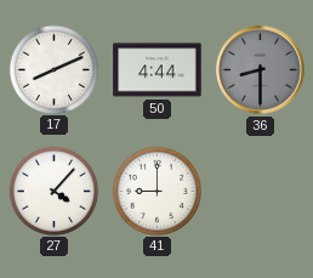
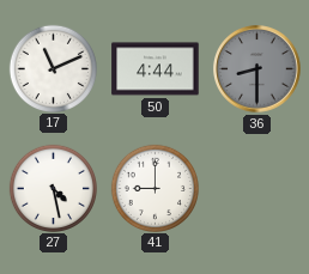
17: 8:11 -> 11:11
27: 4:07 -> 4:28
